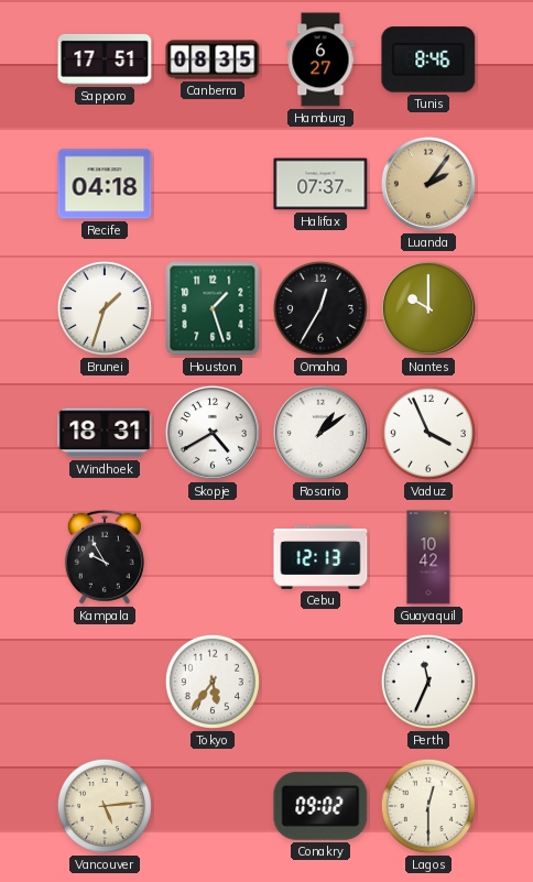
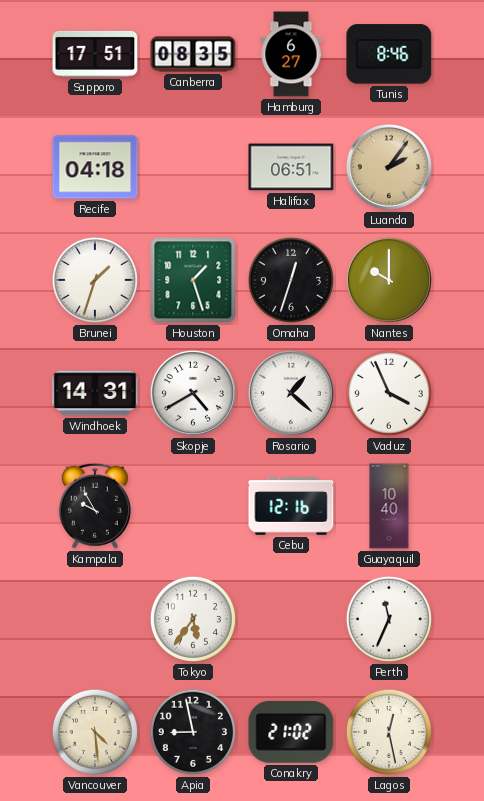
Halifax: 07:37 -> 06:51
Omaha: 12:35 -> 12:33
Windhoek: 18:31 -> 14:31
Rosario: 1:09 -> 1:22
Cebu: 12:13 -> 12:16
Guayaquil: 10:42 -> 10:40
Vancouver: 5:14 -> 4:29
Apia: none -> 8:58
Conakry: 09:02 -> 21:02
Lagos: 12:30 -> 12:28
